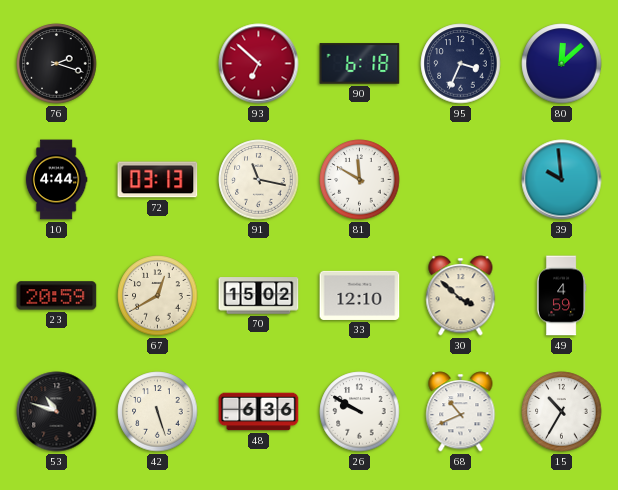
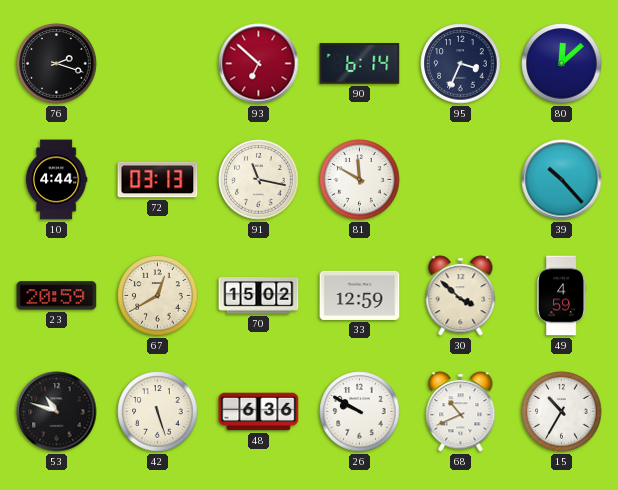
90: 6:18 -> 6:14
39: 9:59 -> 10:23
33: 12:10 -> 12:59
